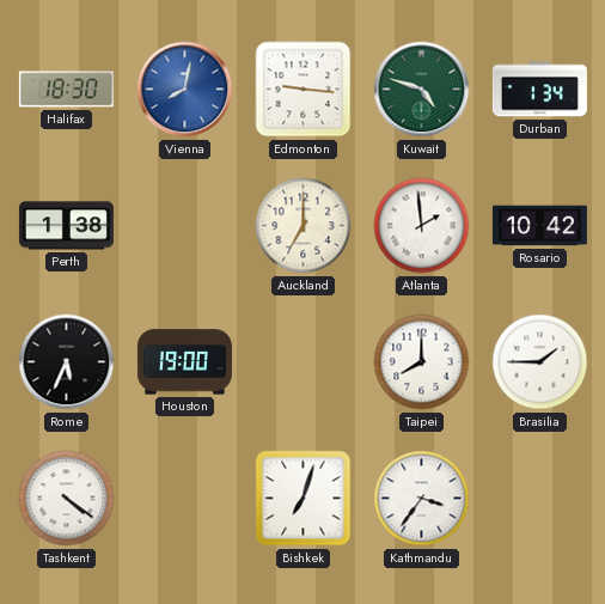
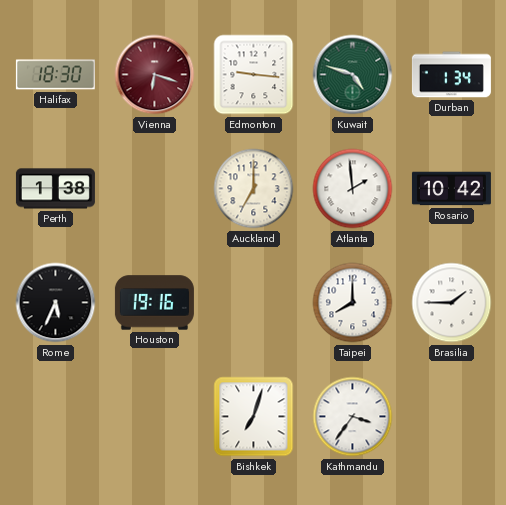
Vienna: 8:02 -> 6:18
Vienna dial: blue -> burgundy
Houston: 19:00 -> 19:16
Tashkent: 4:21 -> none
